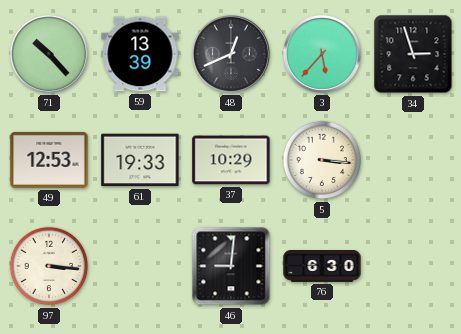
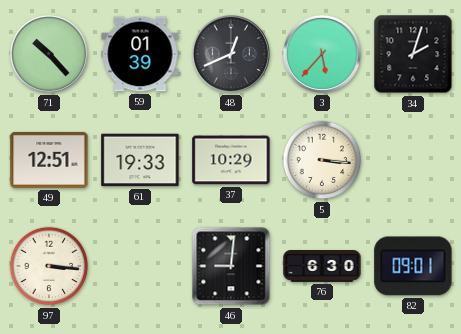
59: 13:39 -> 01:39
34: 2:57 -> 2:03
49: 12:53 -> 12:51
82: none -> 09:01
